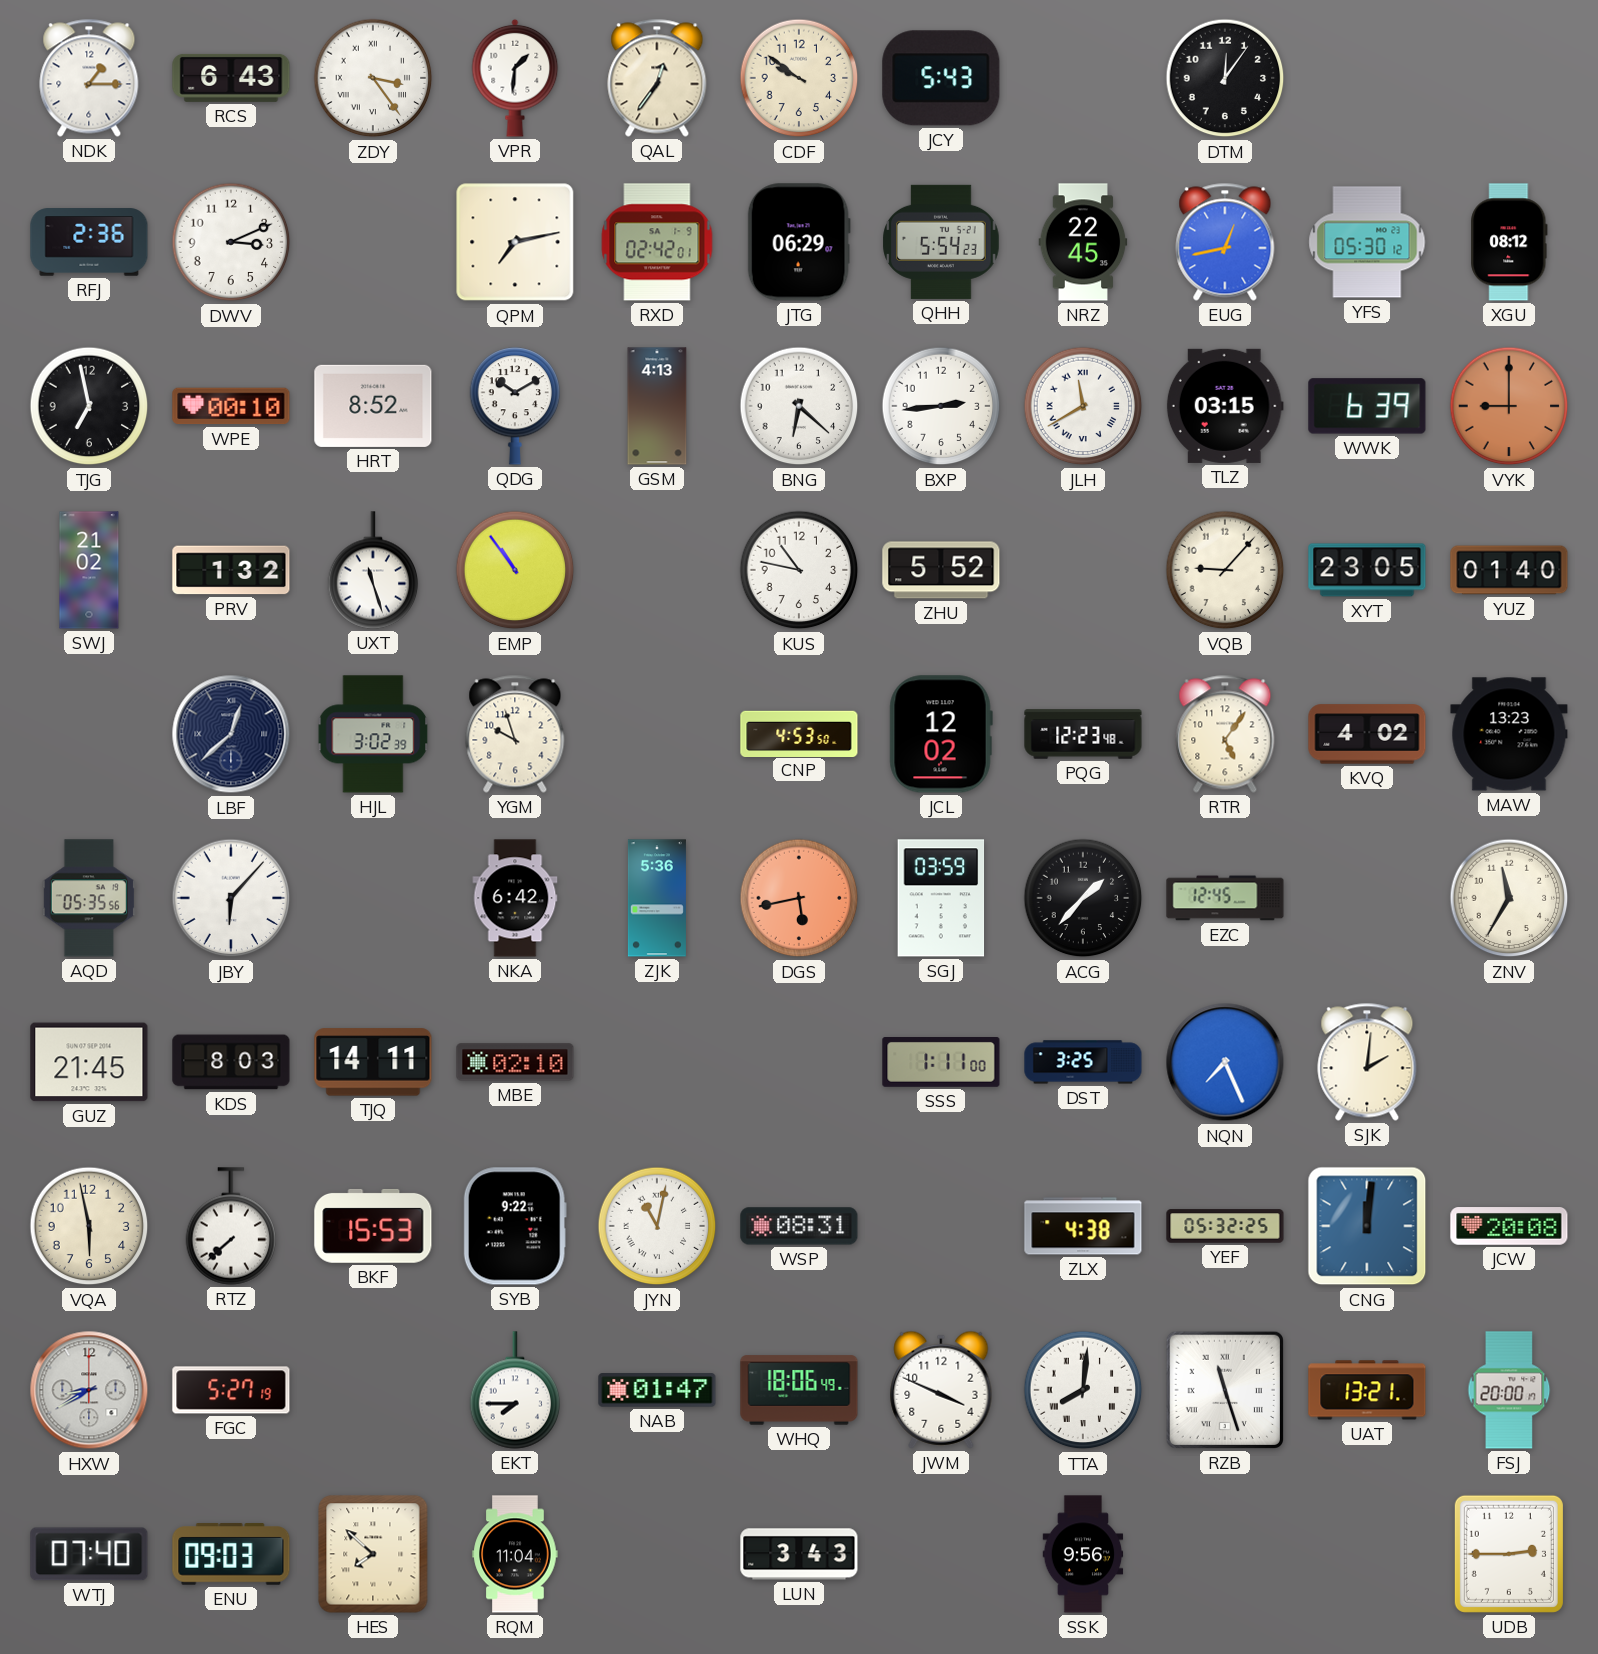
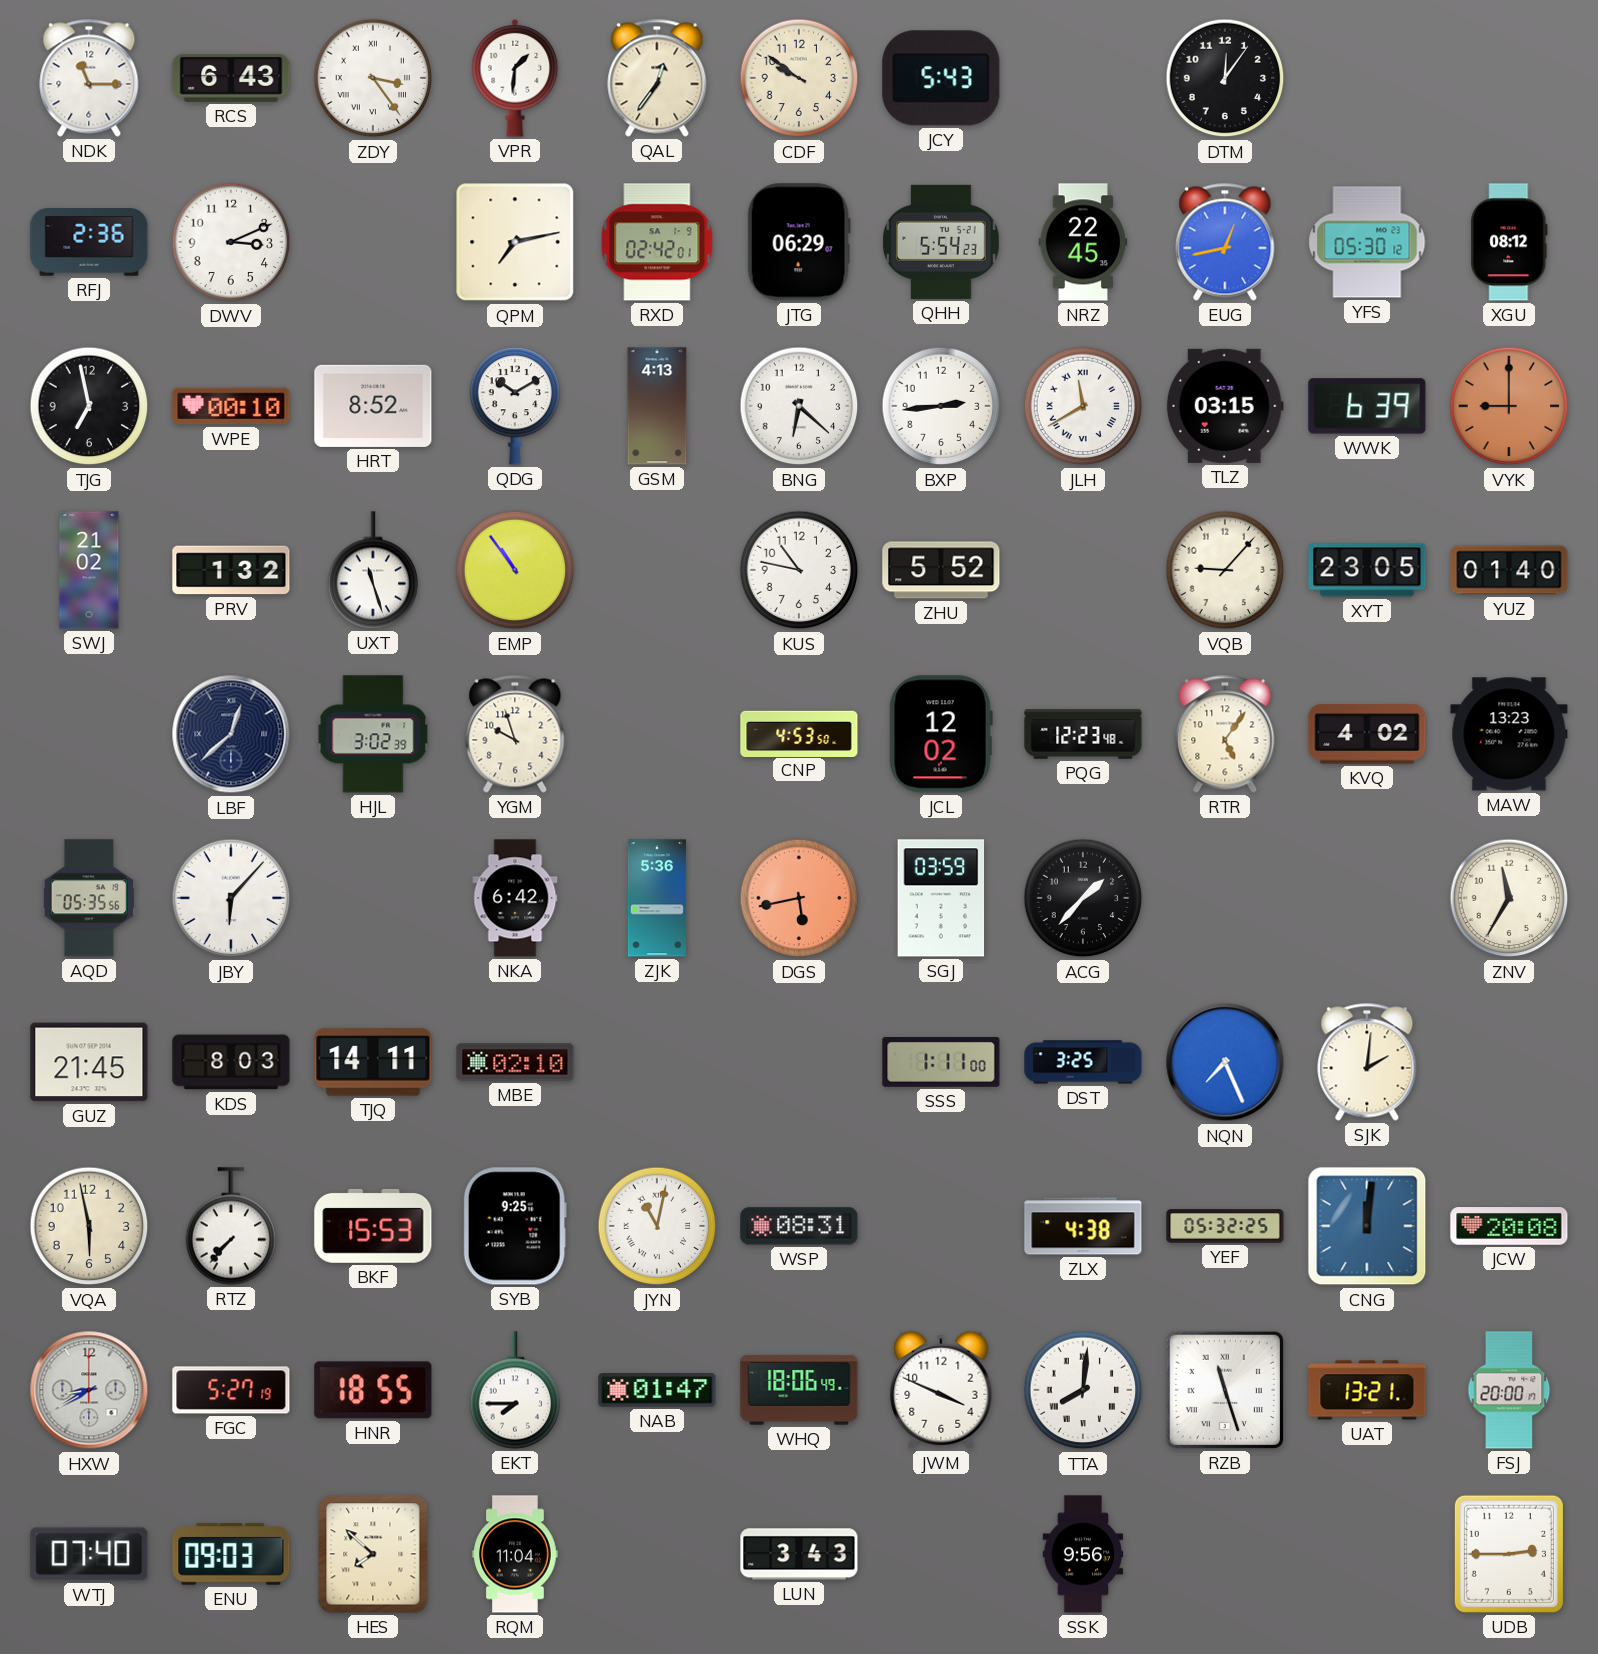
NDK: 1:15 -> 11:15
EZC: 12:45 -> none
RTZ: 7:38 -> 7:37
SYB: 9:22 -> 9:25
HNR: none -> 18:55
